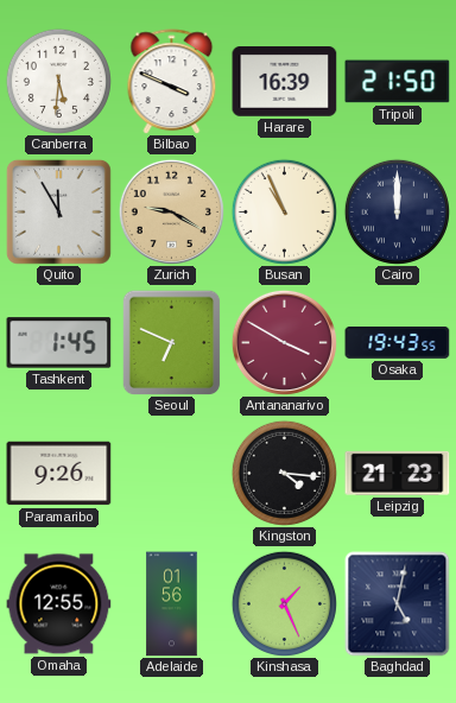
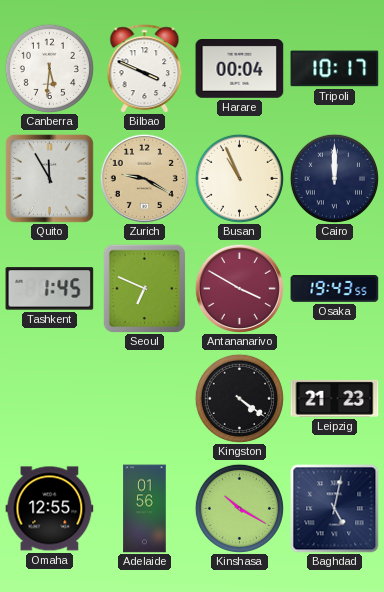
Harare: 16:39 -> 00:04
Tripoli: 21:50 -> 10:17
Paramaribo: 9:26 -> none
Kingston: 4:16 -> 4:21
Kinshasa: 1:26 -> 10:20
